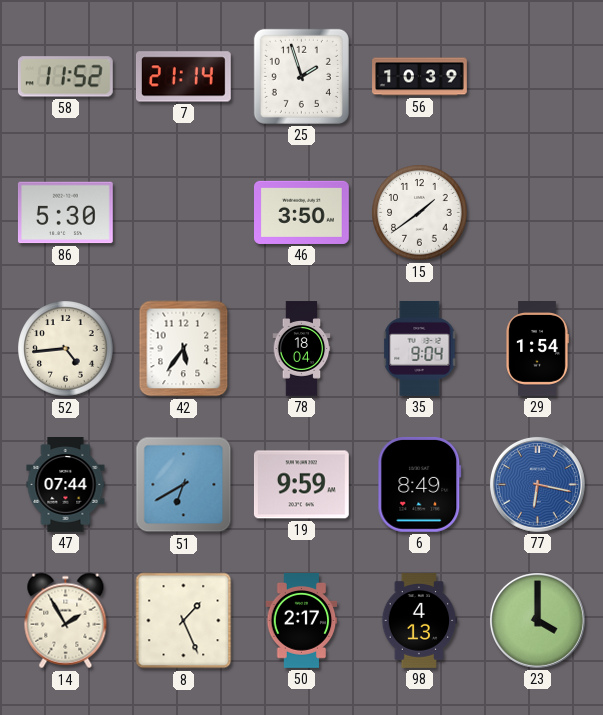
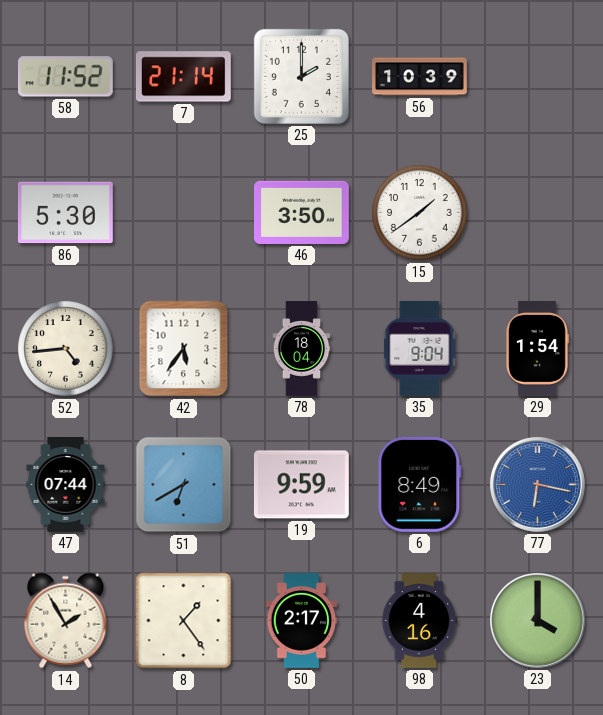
25: 1:57 -> 2:00
8: 1:26 -> 1:24
98: 4:13 -> 4:16
